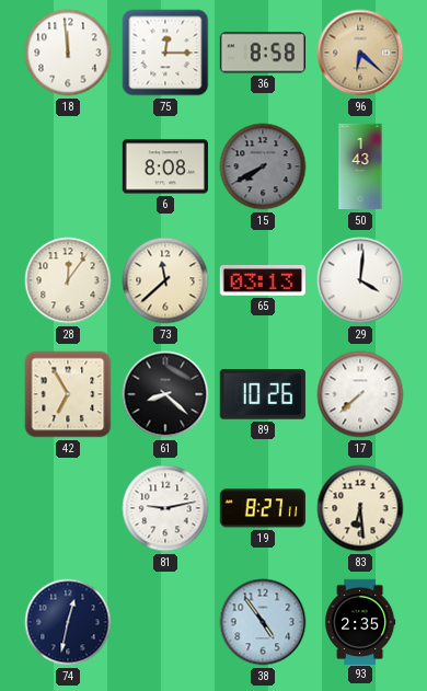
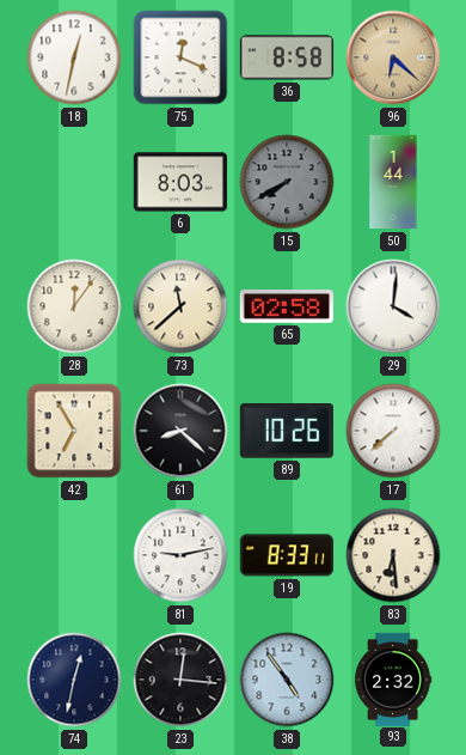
18: 11:59 -> 12:32
75: 12:15 -> 12:19
6: 8:08 -> 8:03
50: 1:43 -> 1:44
65: 03:13 -> 02:58
19: 8:27 -> 8:33
23: none -> 12:16
93: 2:35 -> 2:32
